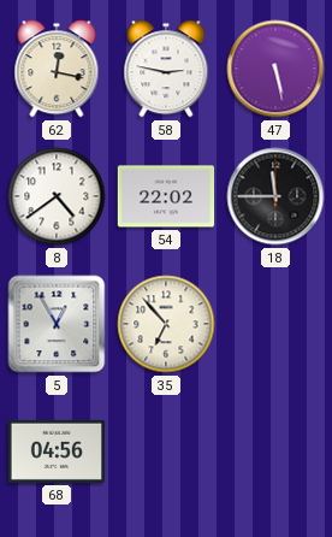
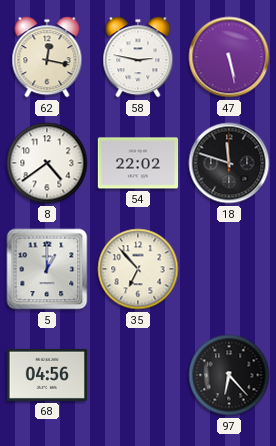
18: 11:45 -> 11:48
5: 12:55 -> 1:00
97: none -> 6:23
